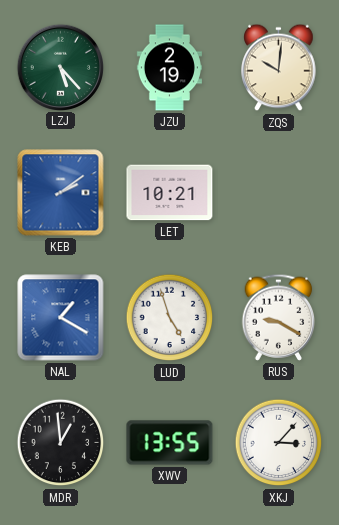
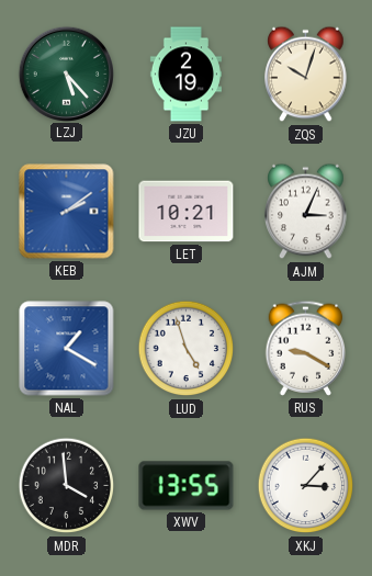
ZQS: 10:01 -> 10:03
AJM: none -> 3:04
MDR: 12:59 -> 3:59
